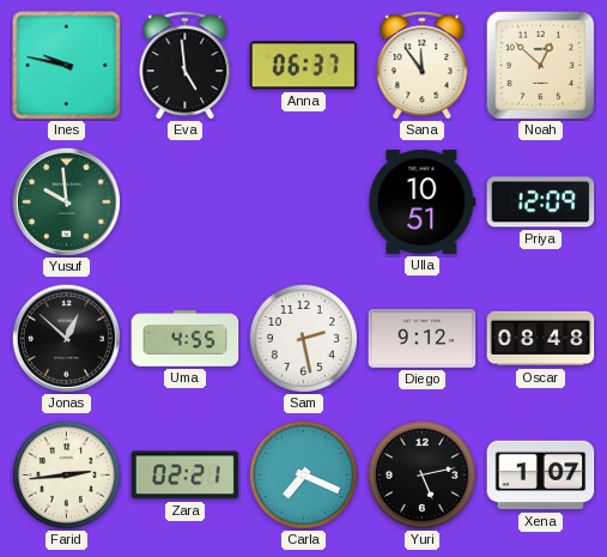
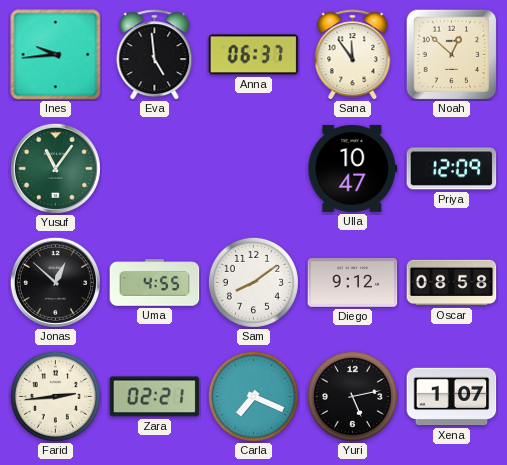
Ines: 9:47 -> 9:44
Yusuf: 9:59 -> 11:06
Ulla: 10:51 -> 10:47
Sam: 2:28 -> 8:09
Oscar: 08:48 -> 08:58
